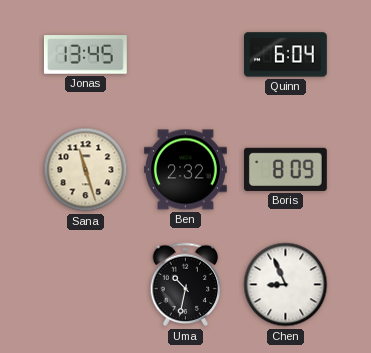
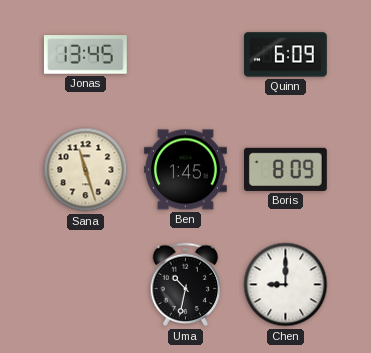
Quinn: 6:04 -> 6:09
Ben: 2:32 -> 1:45
Chen: 8:56 -> 9:00
